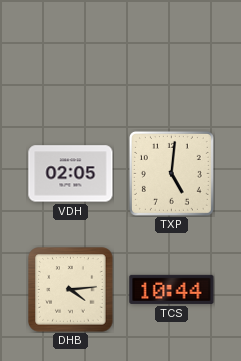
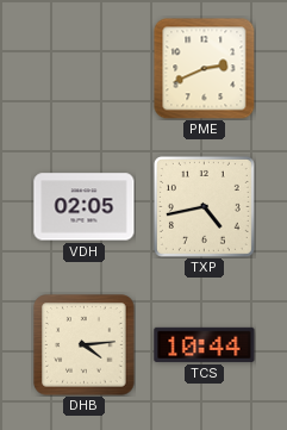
PME: none -> 2:41
TXP: 5:01 -> 4:43
